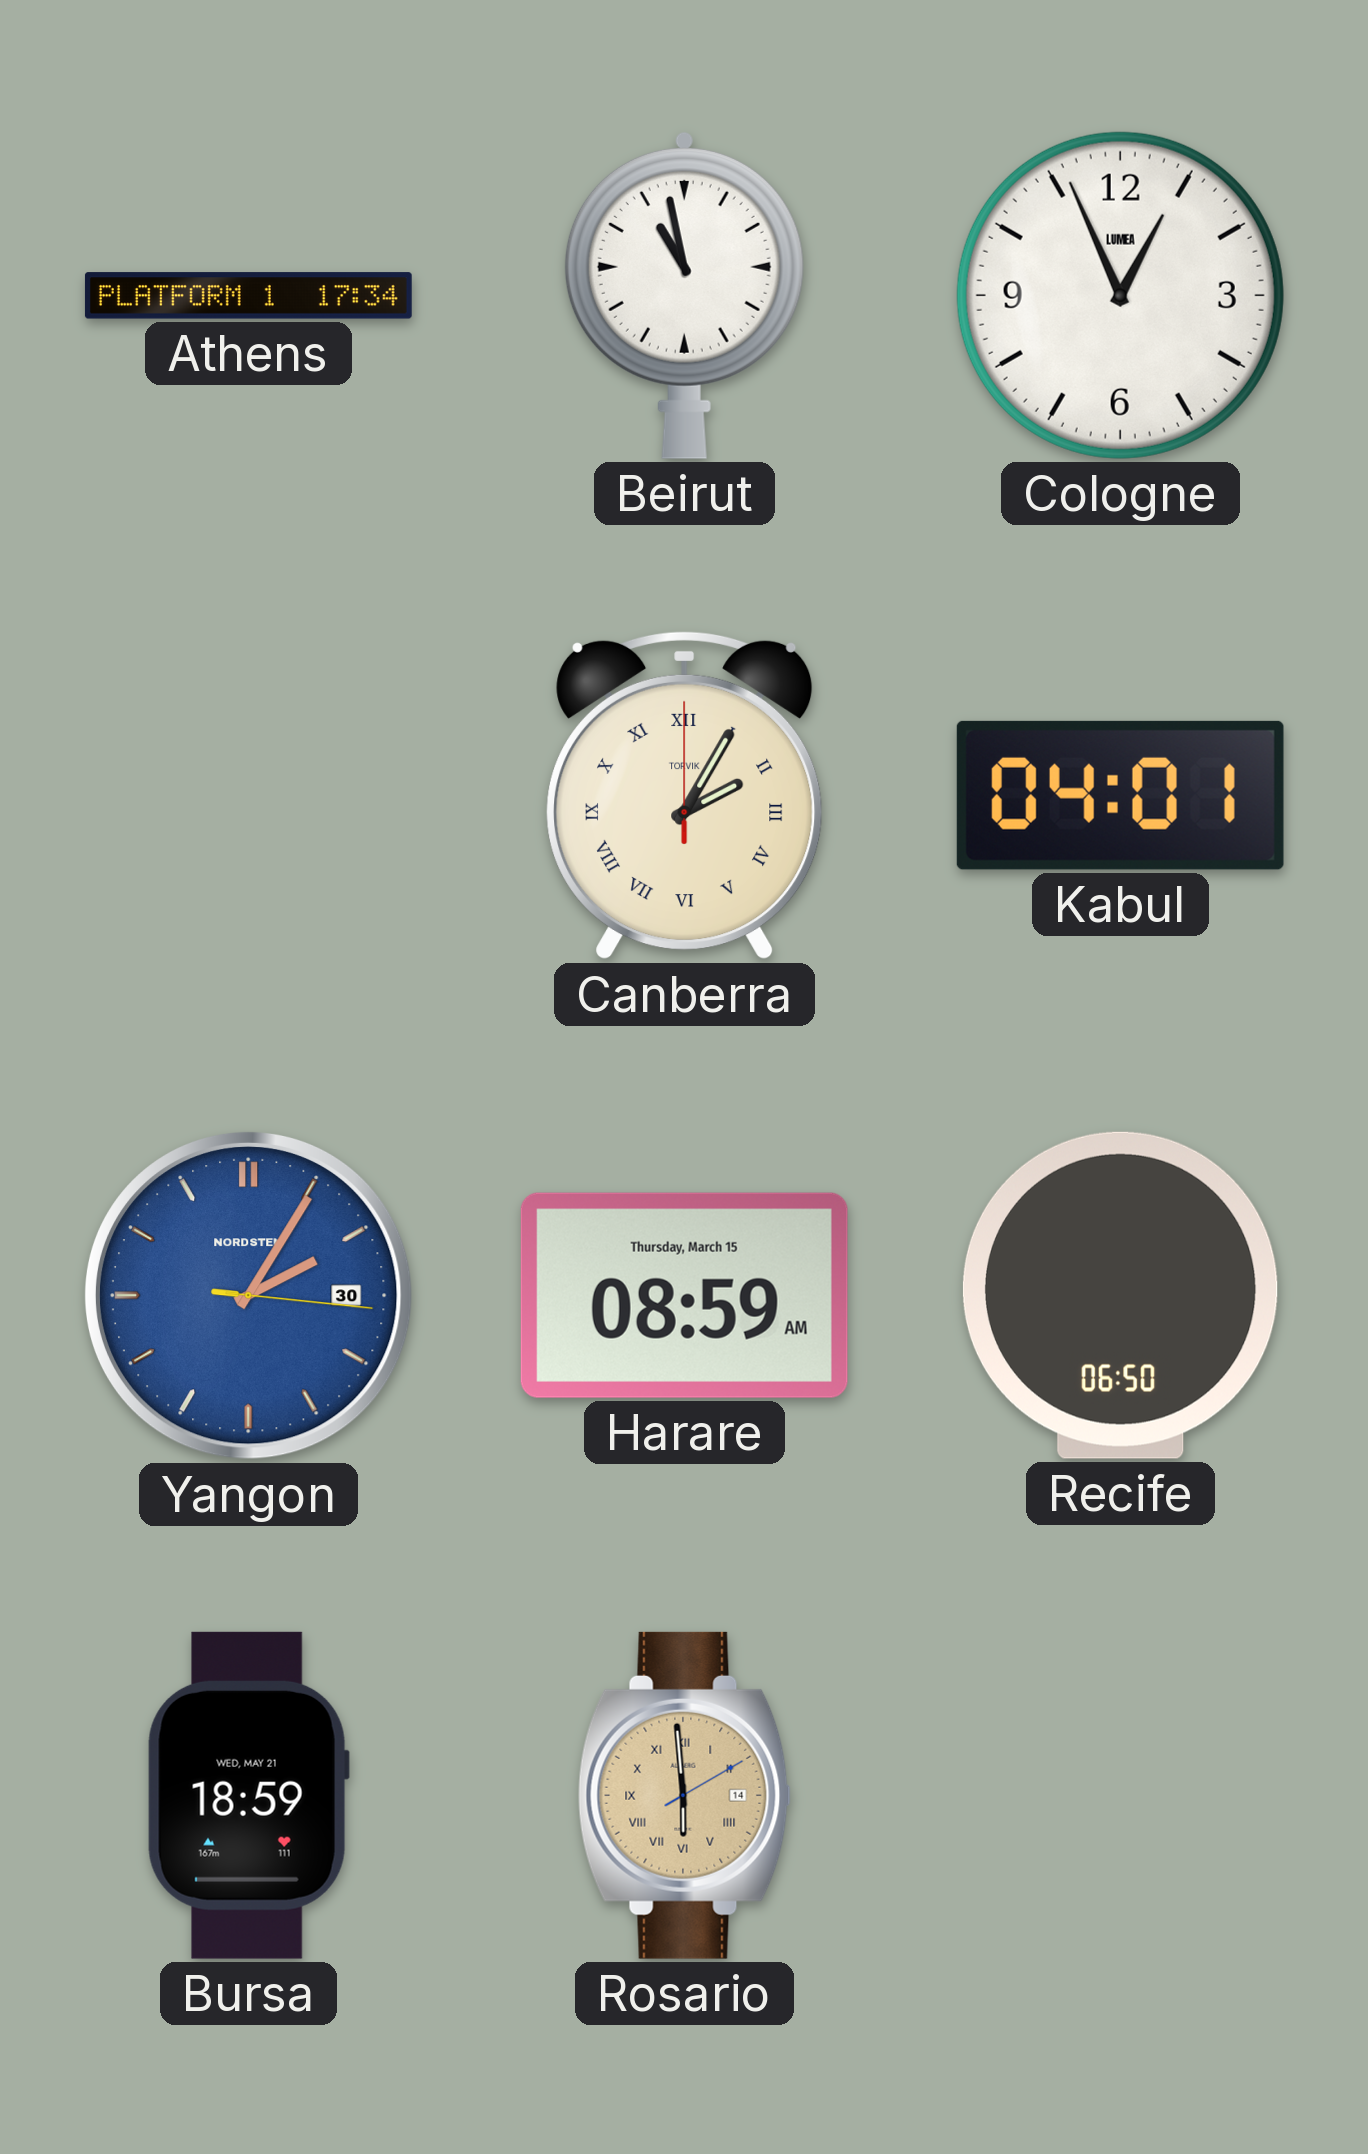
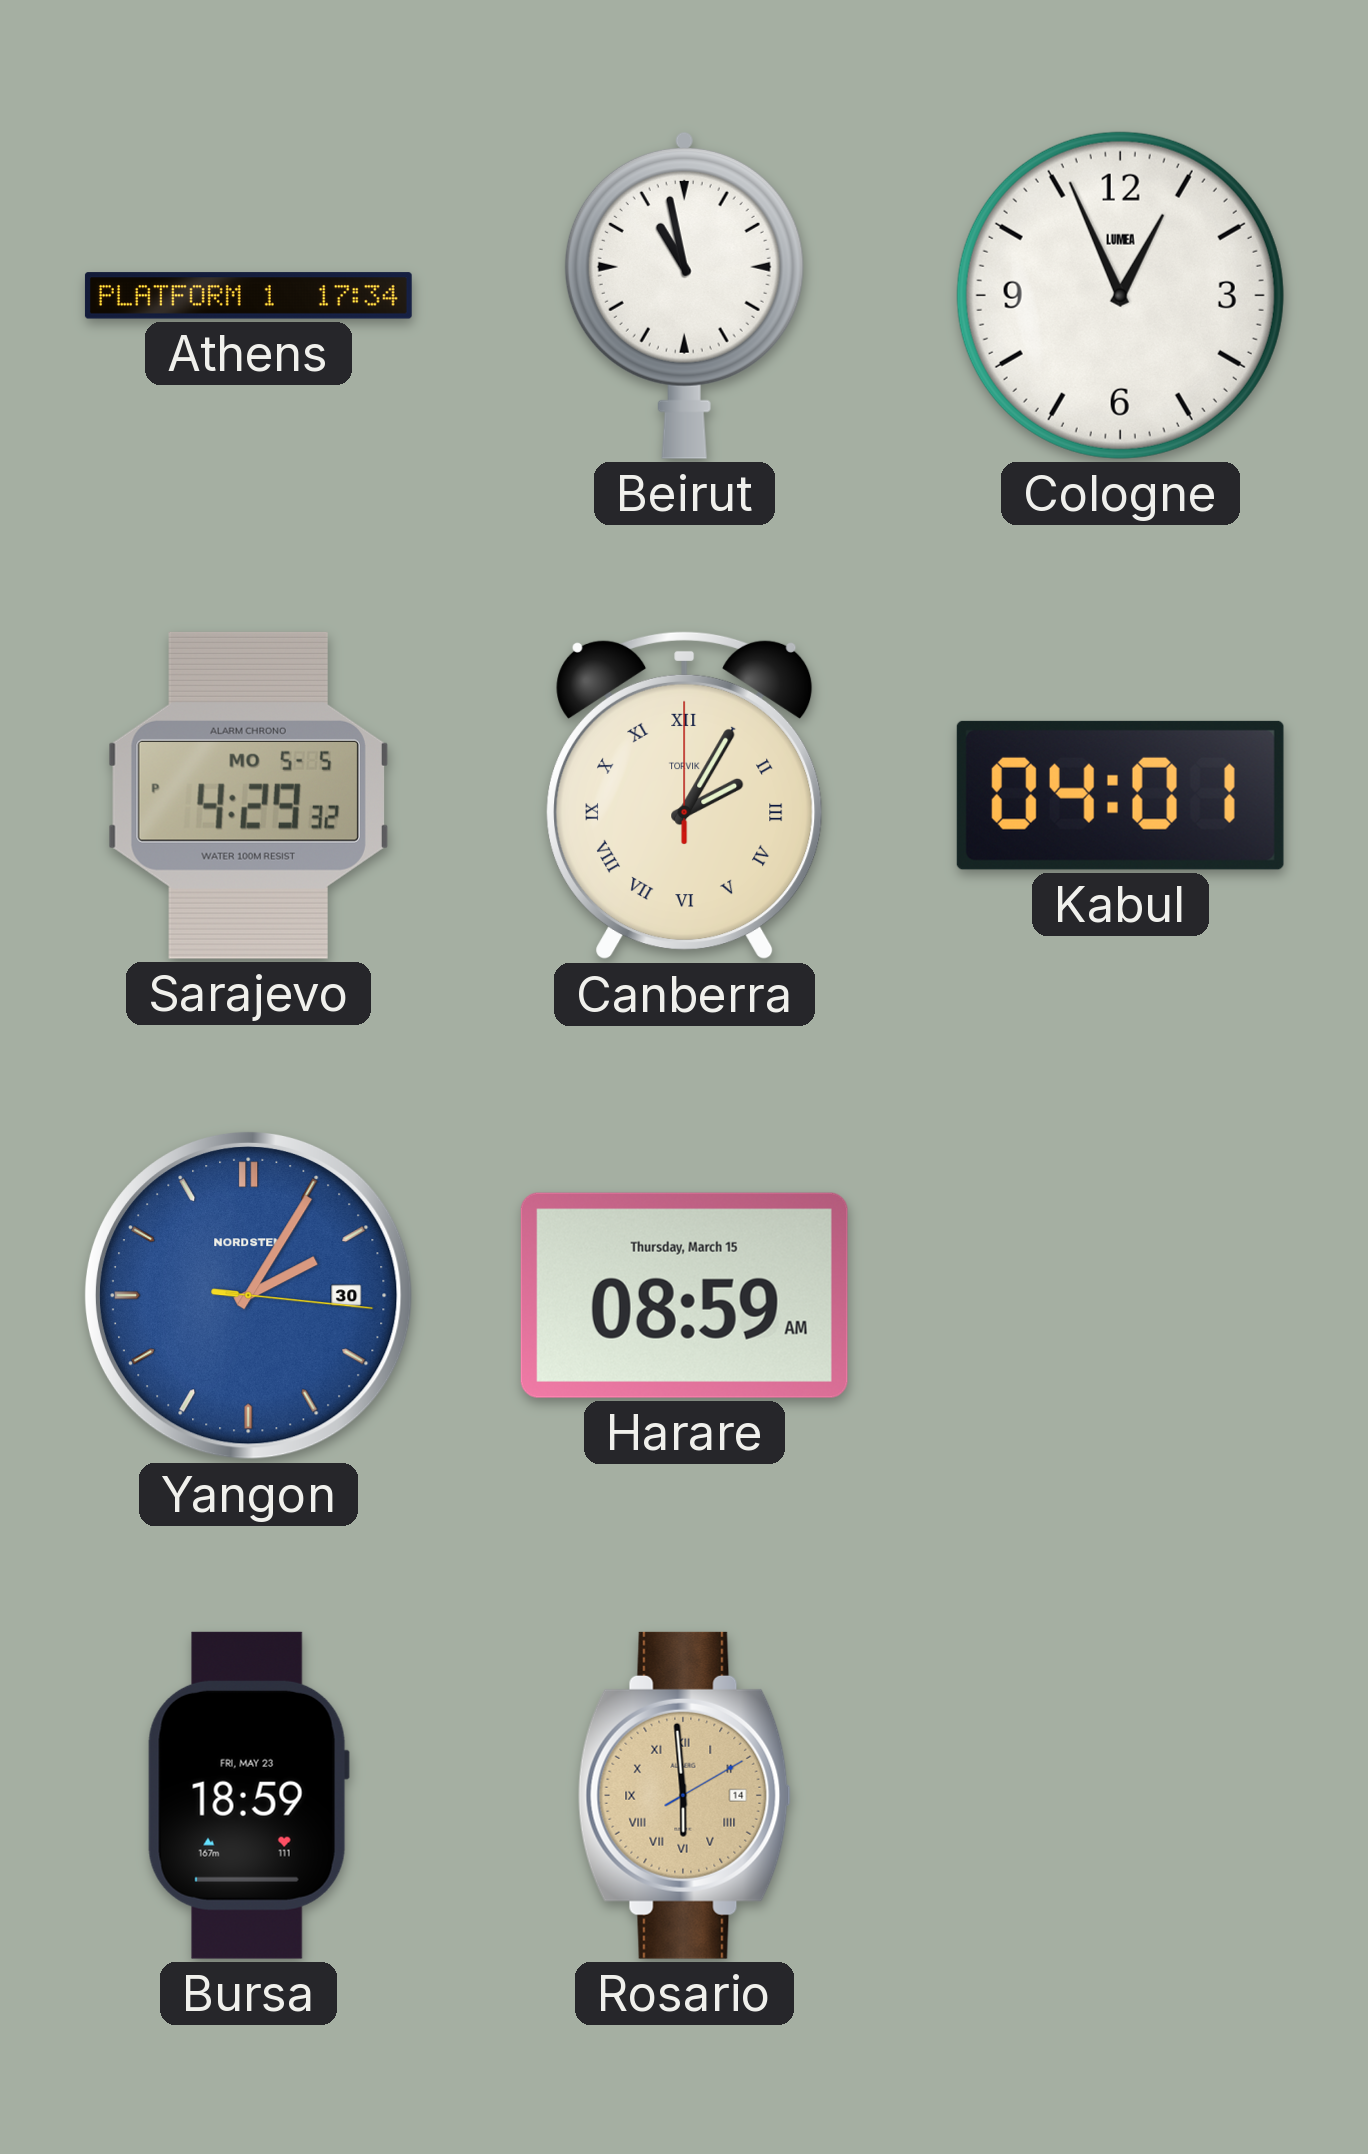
Sarajevo: none -> 4:29
Recife: 06:50 -> none
Bursa date: WED, MAY 21 -> FRI, MAY 23
